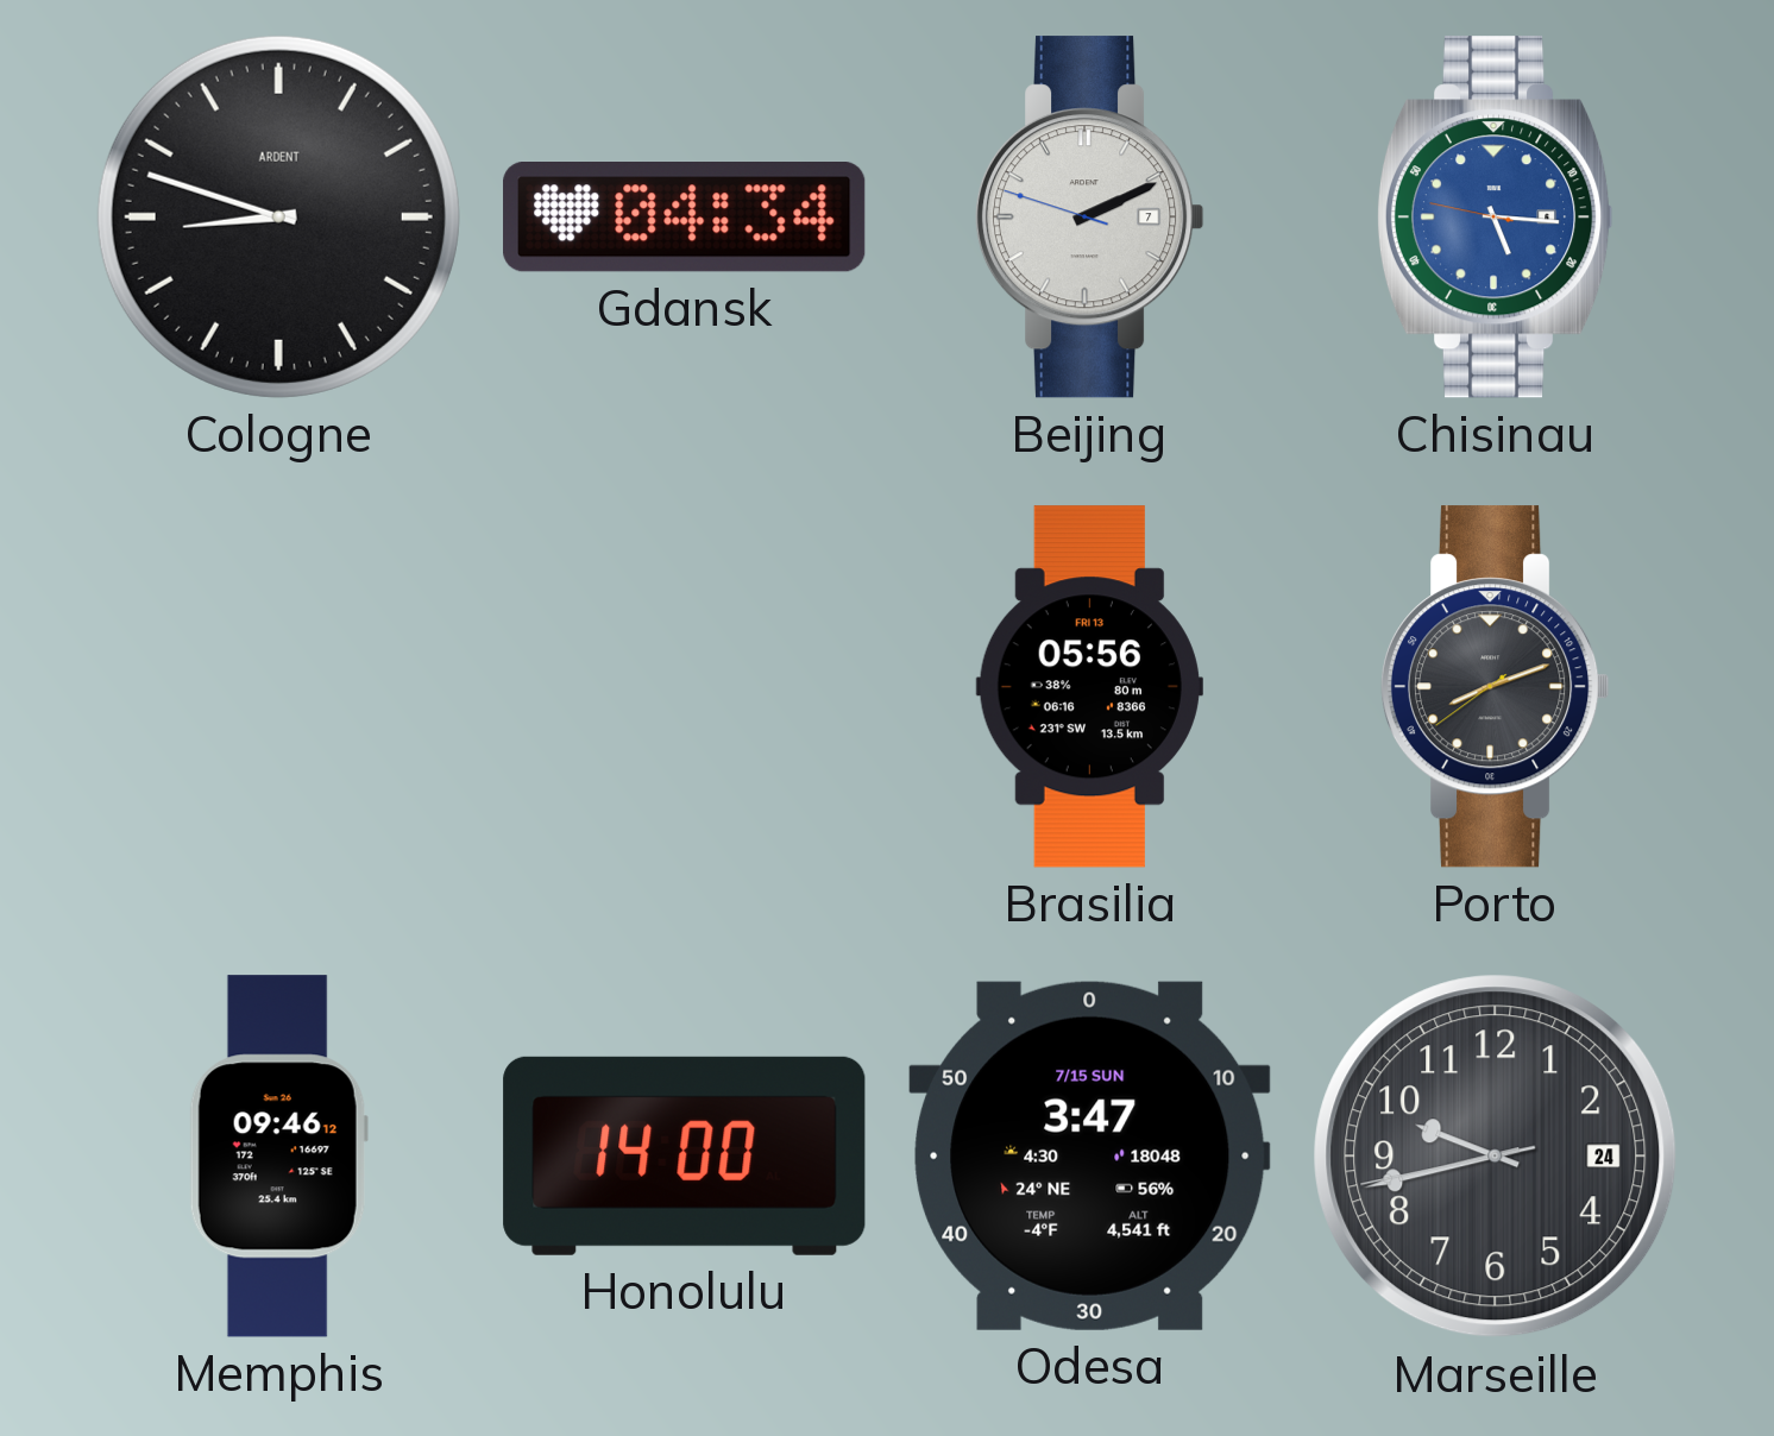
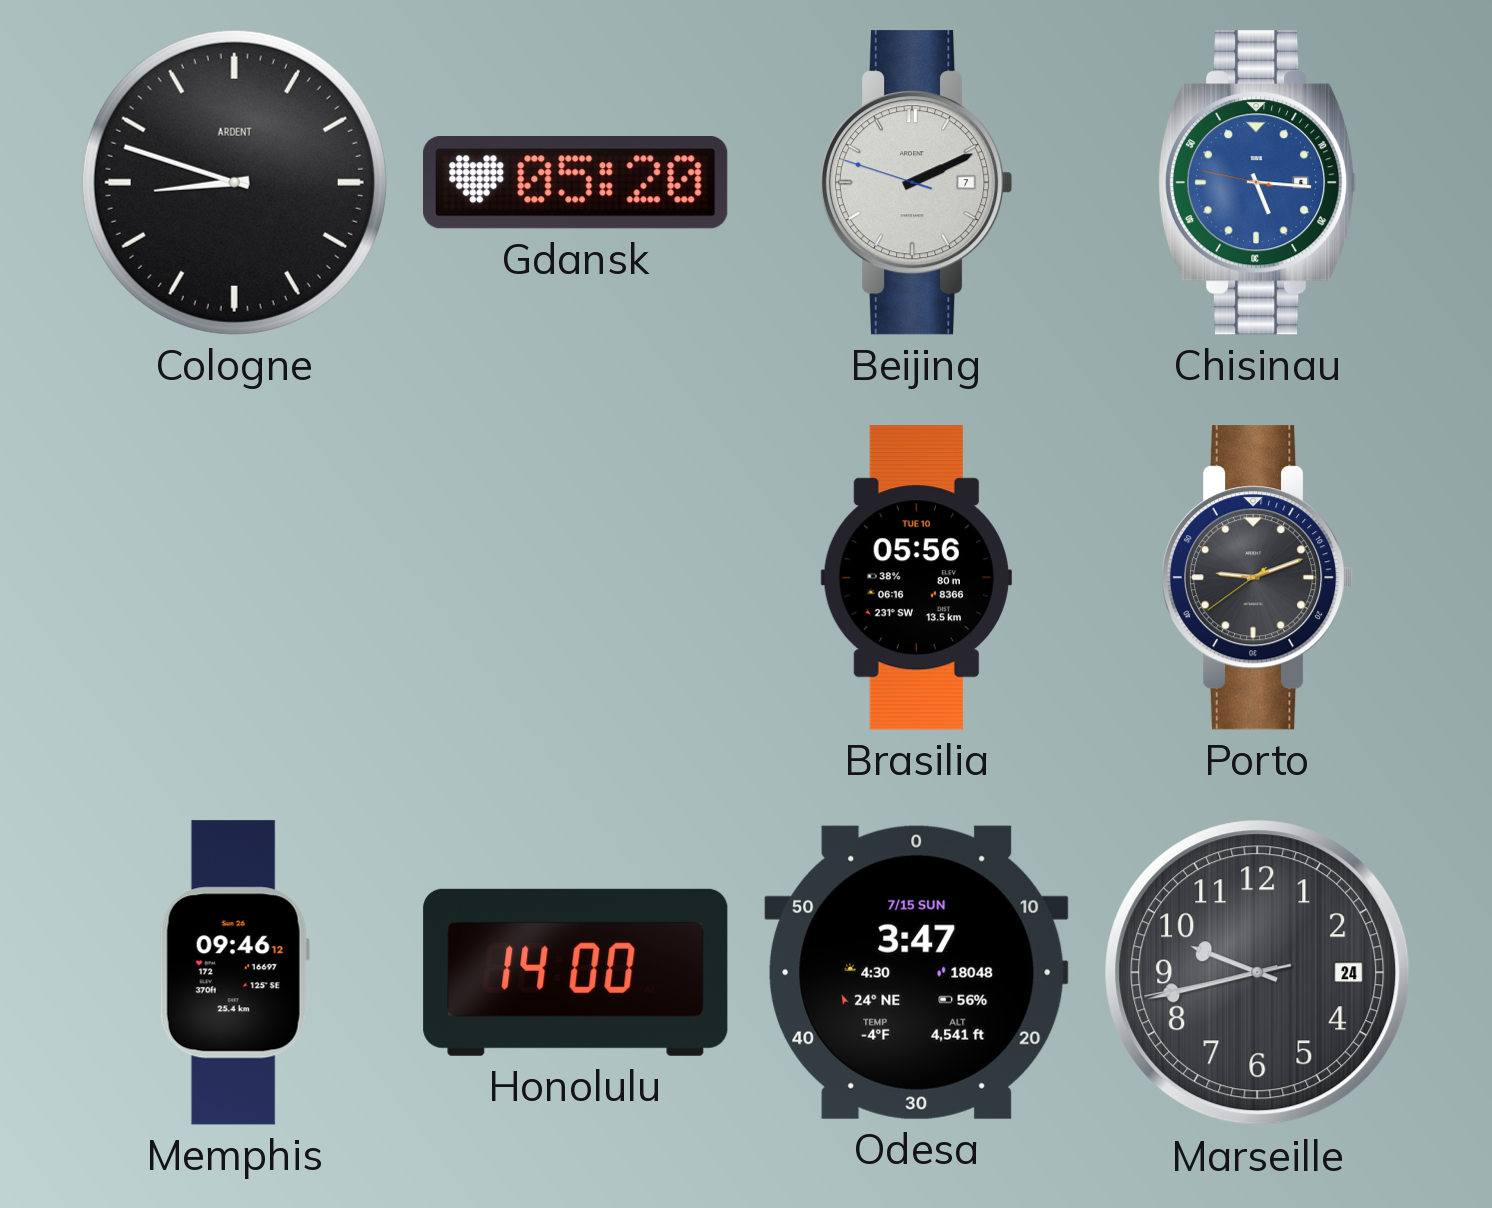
Gdansk: 04:34 -> 05:20
Brasilia date: FRI 13 -> TUE 10
Porto: 8:11 -> 9:11
